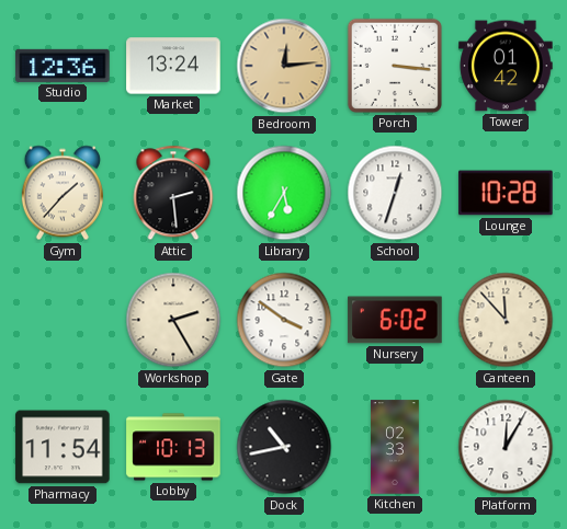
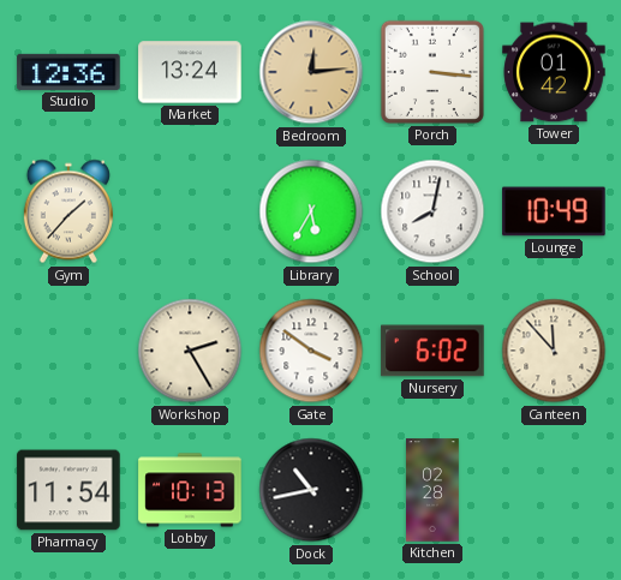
Attic: 2:29 -> none
School: 12:33 -> 8:02
Lounge: 10:28 -> 10:49
Kitchen: 02:33 -> 02:28
Platform: 12:05 -> none
